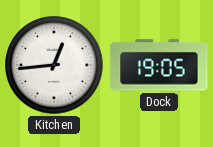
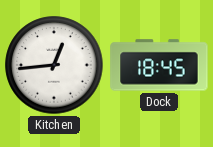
Dock: 19:05 -> 18:45
